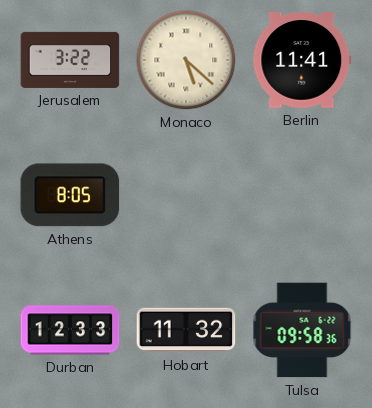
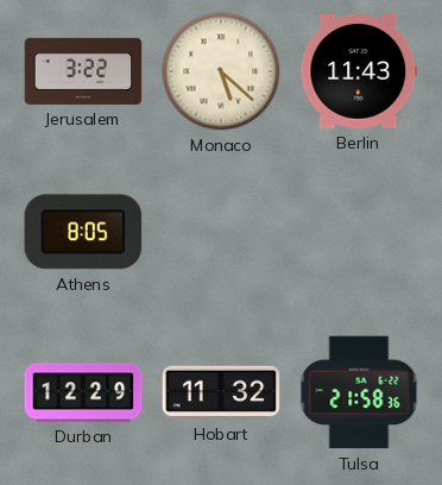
Berlin: 11:41 -> 11:43
Durban: 12:33 -> 12:29
Tulsa: 09:58 -> 21:58
